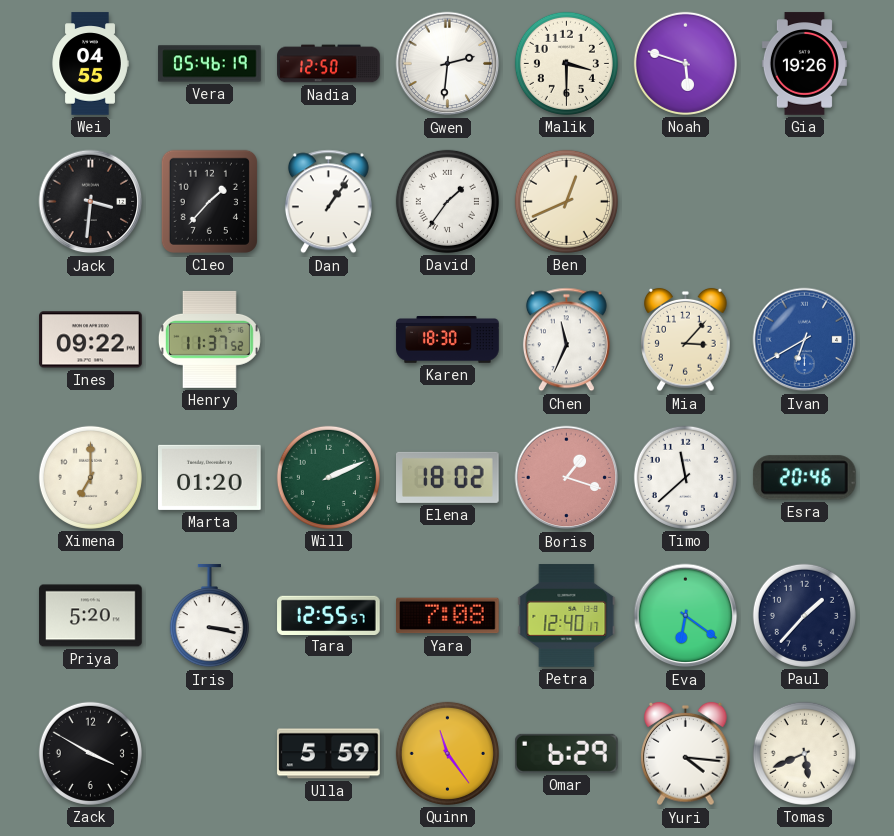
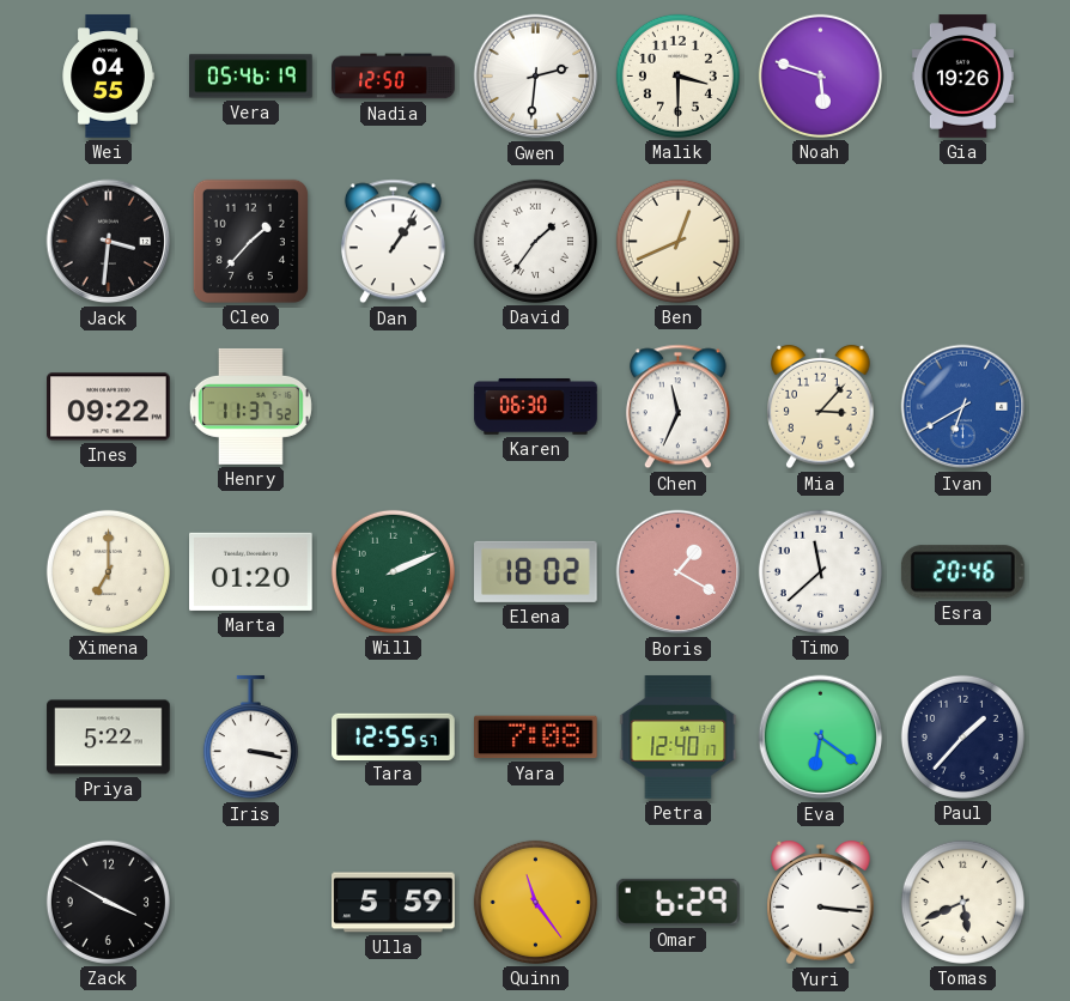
Karen: 18:30 -> 06:30
Boris: 1:18 -> 1:20
Priya: 5:20 -> 5:22
Yuri: 4:16 -> 3:16
